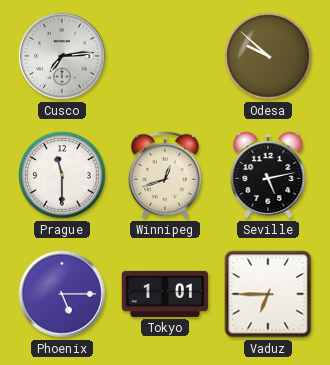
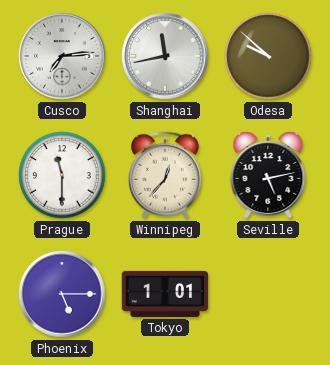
Shanghai: none -> 11:43
Winnipeg: 12:42 -> 12:37
Vaduz: 6:45 -> none
